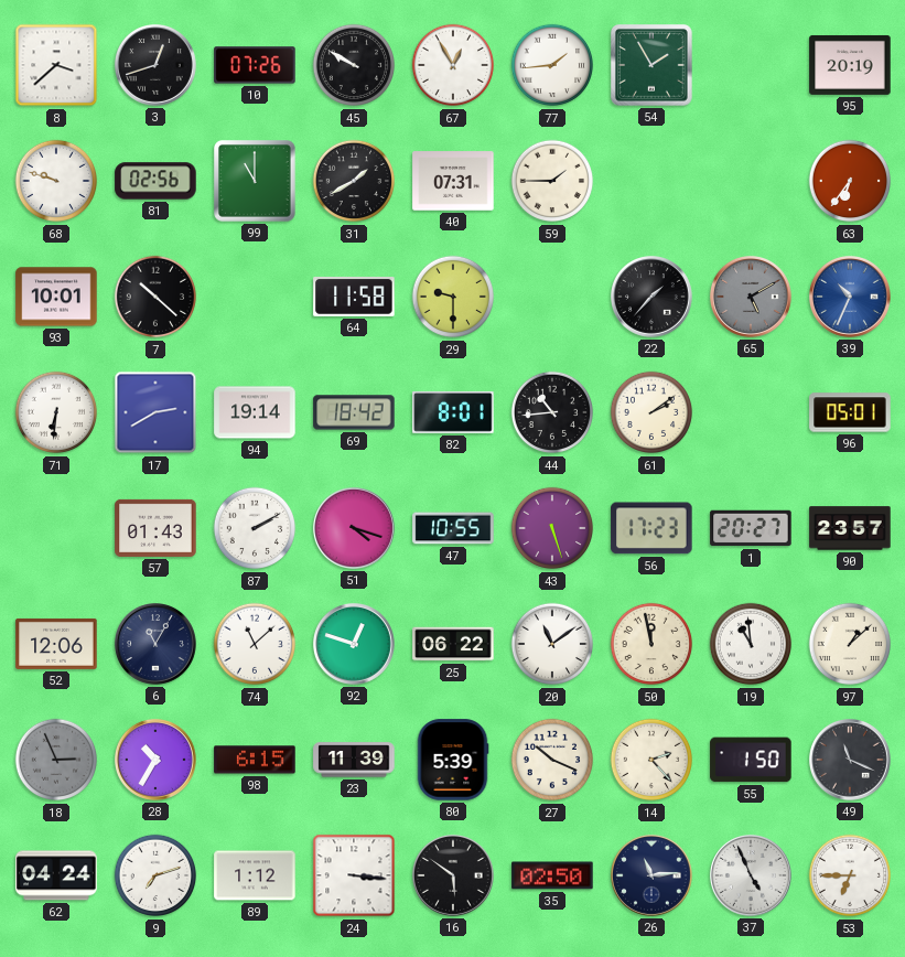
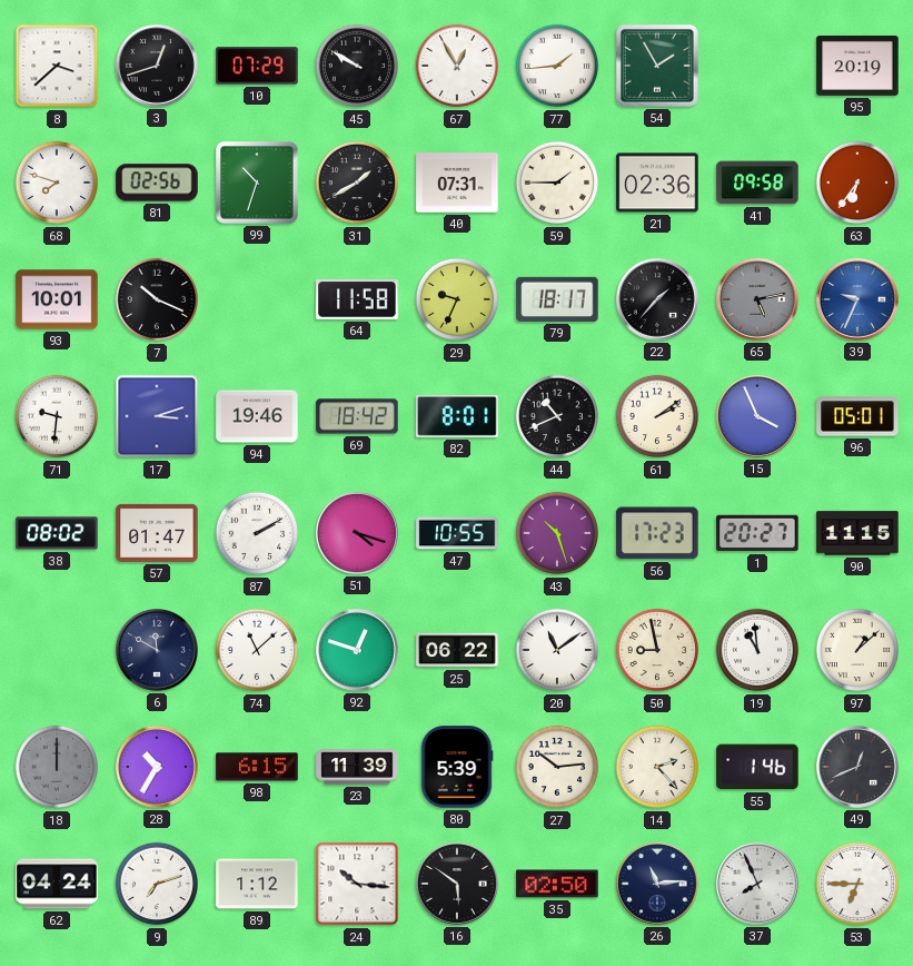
10: 07:26 -> 07:29
68: 9:48 -> 7:48
99: 11:00 -> 10:33
21: none -> 02:36
41: none -> 09:58
7: 10:22 -> 10:19
29: 9:30 -> 9:34
79: none -> 18:17
65: 5:10 -> 5:13
39: 10:34 -> 9:34
71: 6:31 -> 9:31
17: 2:40 -> 3:12
94: 19:14 -> 19:46
44: 10:44 -> 10:41
15: none -> 3:56
38: none -> 08:02
57: 01:43 -> 01:47
43: 5:27 -> 10:27
90: 23:57 -> 11:15
52: 12:06 -> none
6: 11:05 -> 11:50
50: 11:58 -> 8:58
18: 2:56 -> 12:00
27: 10:19 -> 10:14
55: 1:50 -> 1:46
49: 11:19 -> 12:41
24: 3:16 -> 10:16
37: 4:56 -> 7:56
